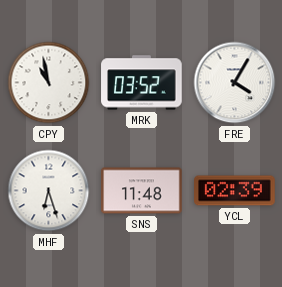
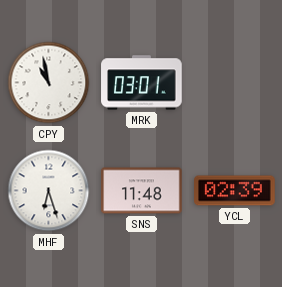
MRK: 03:52 -> 03:01
FRE: 4:05 -> none
